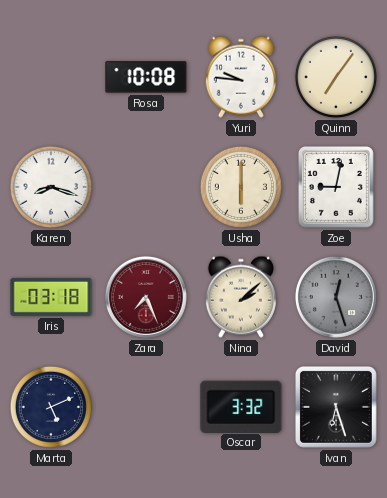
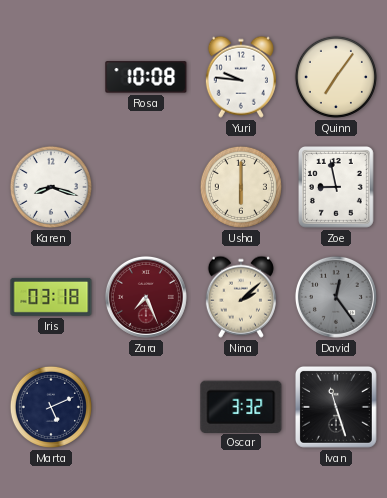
Zoe: 9:02 -> 8:58
David: 12:27 -> 12:24
Ivan: 6:27 -> 11:27
